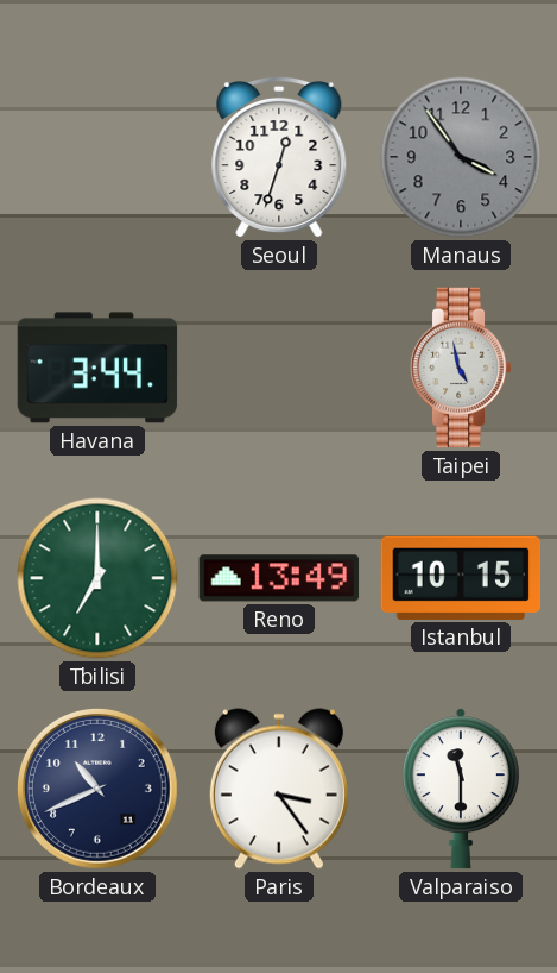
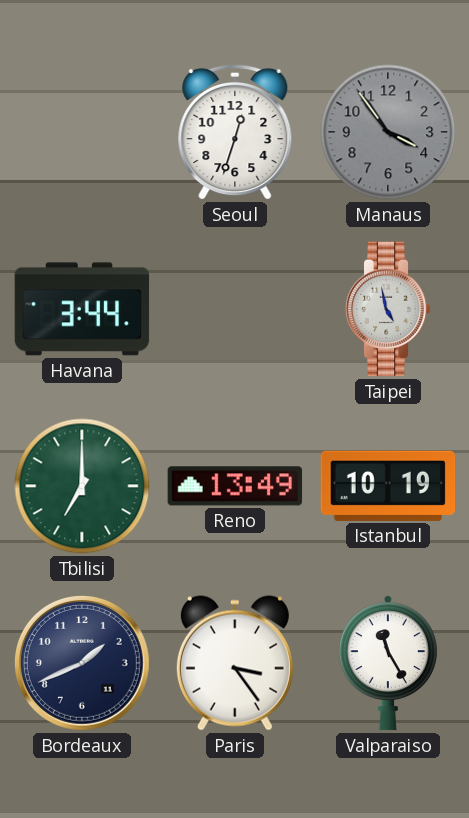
Istanbul: 10:15 -> 10:19
Bordeaux: 10:41 -> 1:41
Valparaiso: 11:30 -> 11:25
